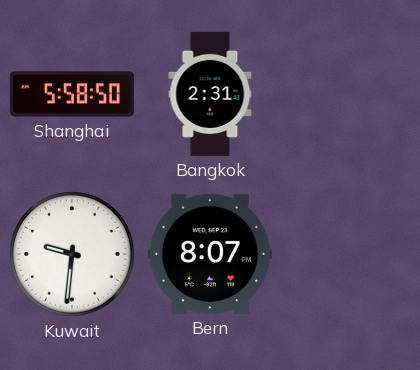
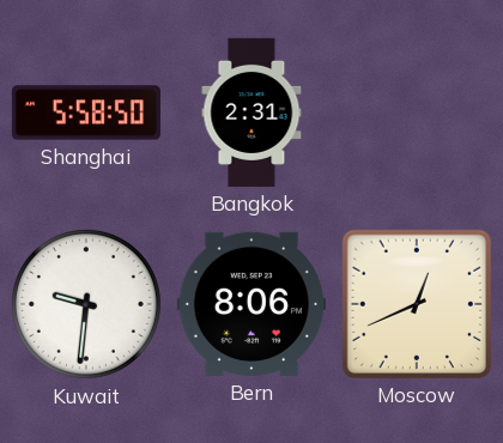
Bern: 8:07 -> 8:06
Moscow: none -> 12:41
